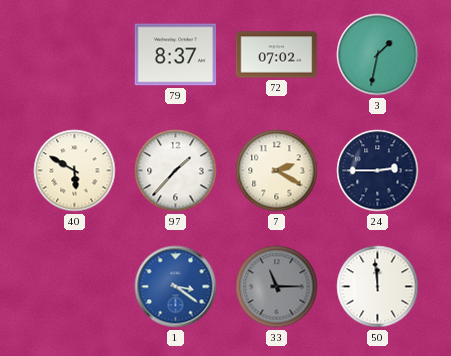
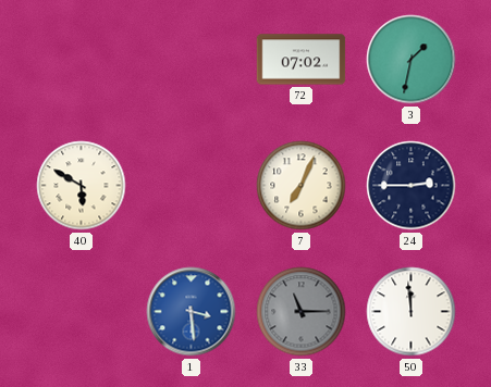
79: 8:37 -> none
97: 1:37 -> none
7: 2:20 -> 7:04
1: 3:21 -> 3:29
